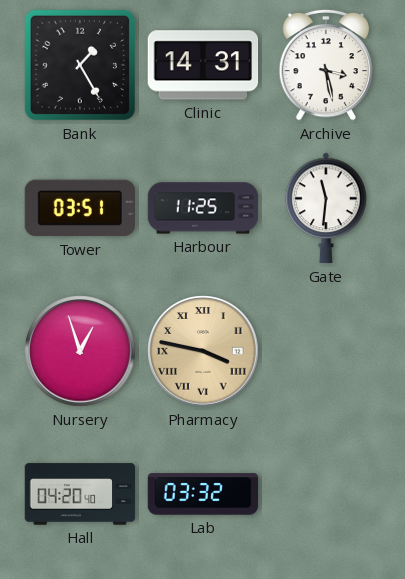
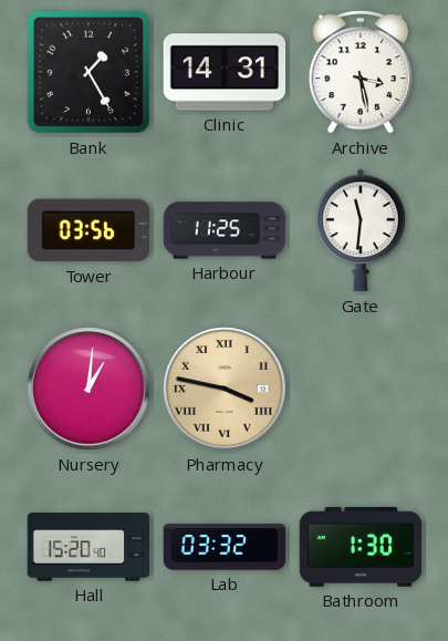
Tower: 03:51 -> 03:56
Nursery: 12:57 -> 1:01
Hall: 04:20 -> 15:20
Bathroom: none -> 1:30
